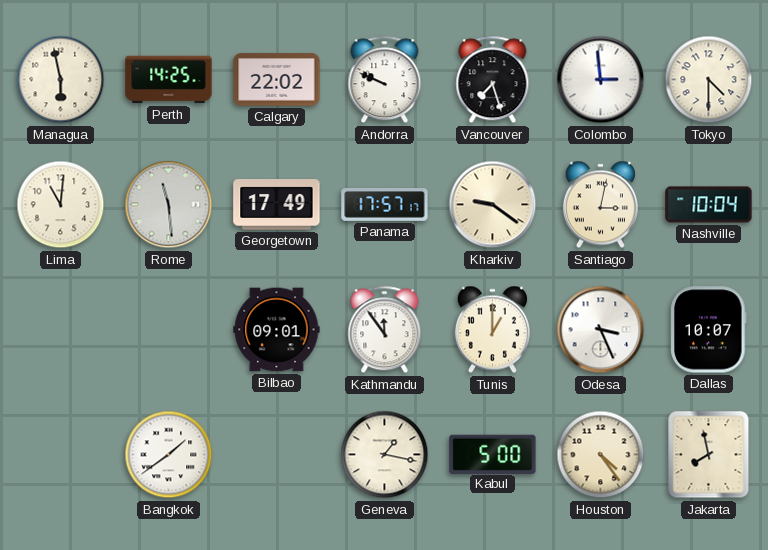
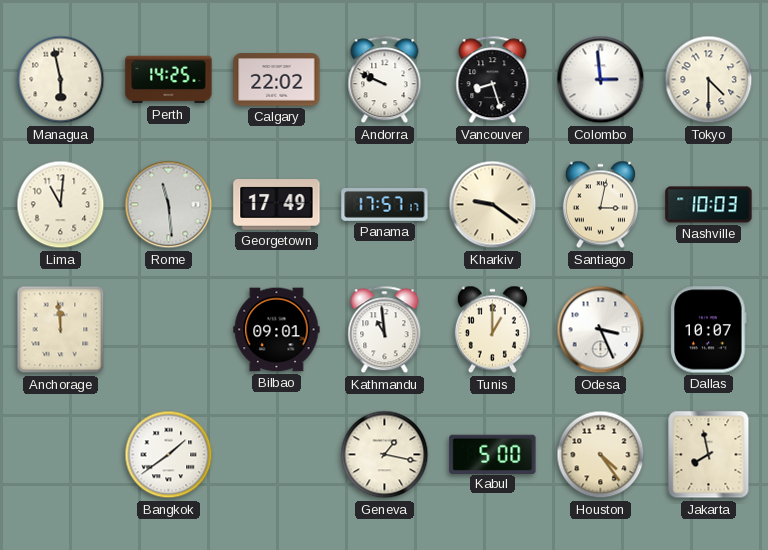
Vancouver: 7:27 -> 8:27
Nashville: 10:04 -> 10:03
Anchorage: none -> 11:59
Kathmandu: 11:54 -> 10:59
